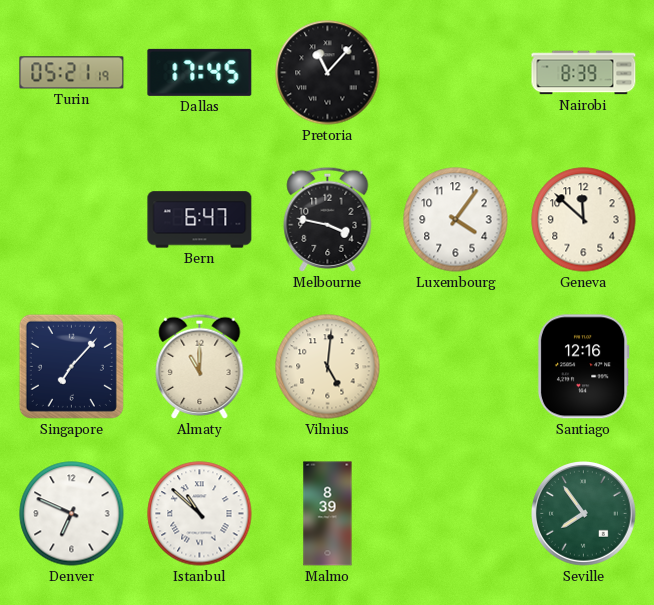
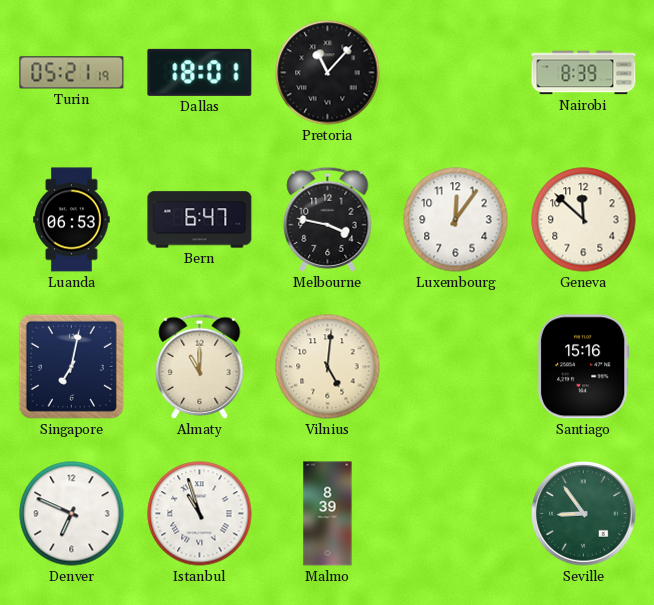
Dallas: 17:45 -> 18:01
Luanda: none -> 06:53
Luxembourg: 4:06 -> 12:06
Singapore: 7:07 -> 7:02
Santiago: 12:16 -> 15:16
Istanbul: 10:52 -> 10:57
Seville: 7:54 -> 8:54
